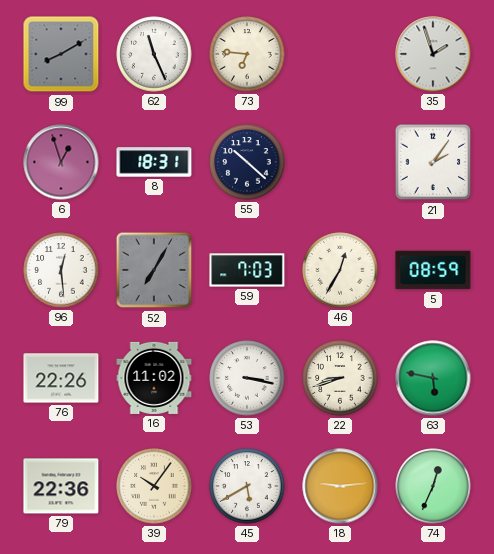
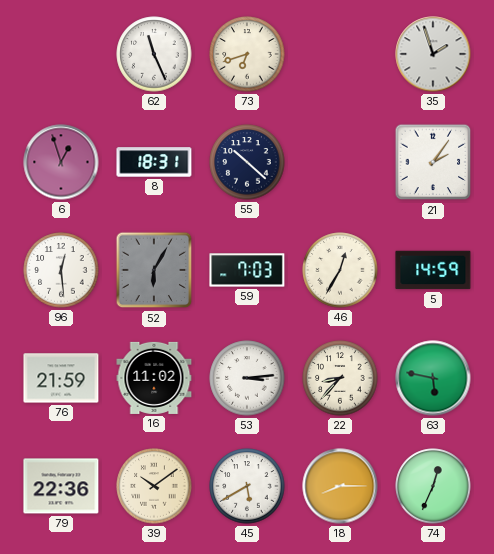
99: 8:10 -> none
73: 6:46 -> 6:42
52: 7:05 -> 6:05
5: 08:59 -> 14:59
76: 22:26 -> 21:59
53: 3:17 -> 3:14
22: 8:42 -> 8:37
39: 10:06 -> 10:09
18: 9:14 -> 8:15
